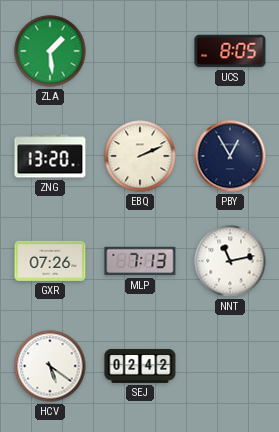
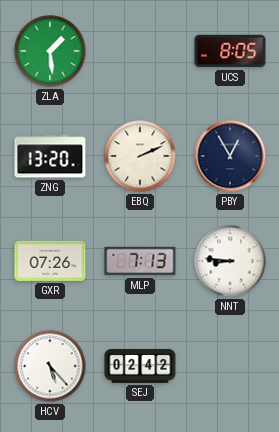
NNT: 11:13 -> 8:46
HCV: 5:21 -> 5:23
